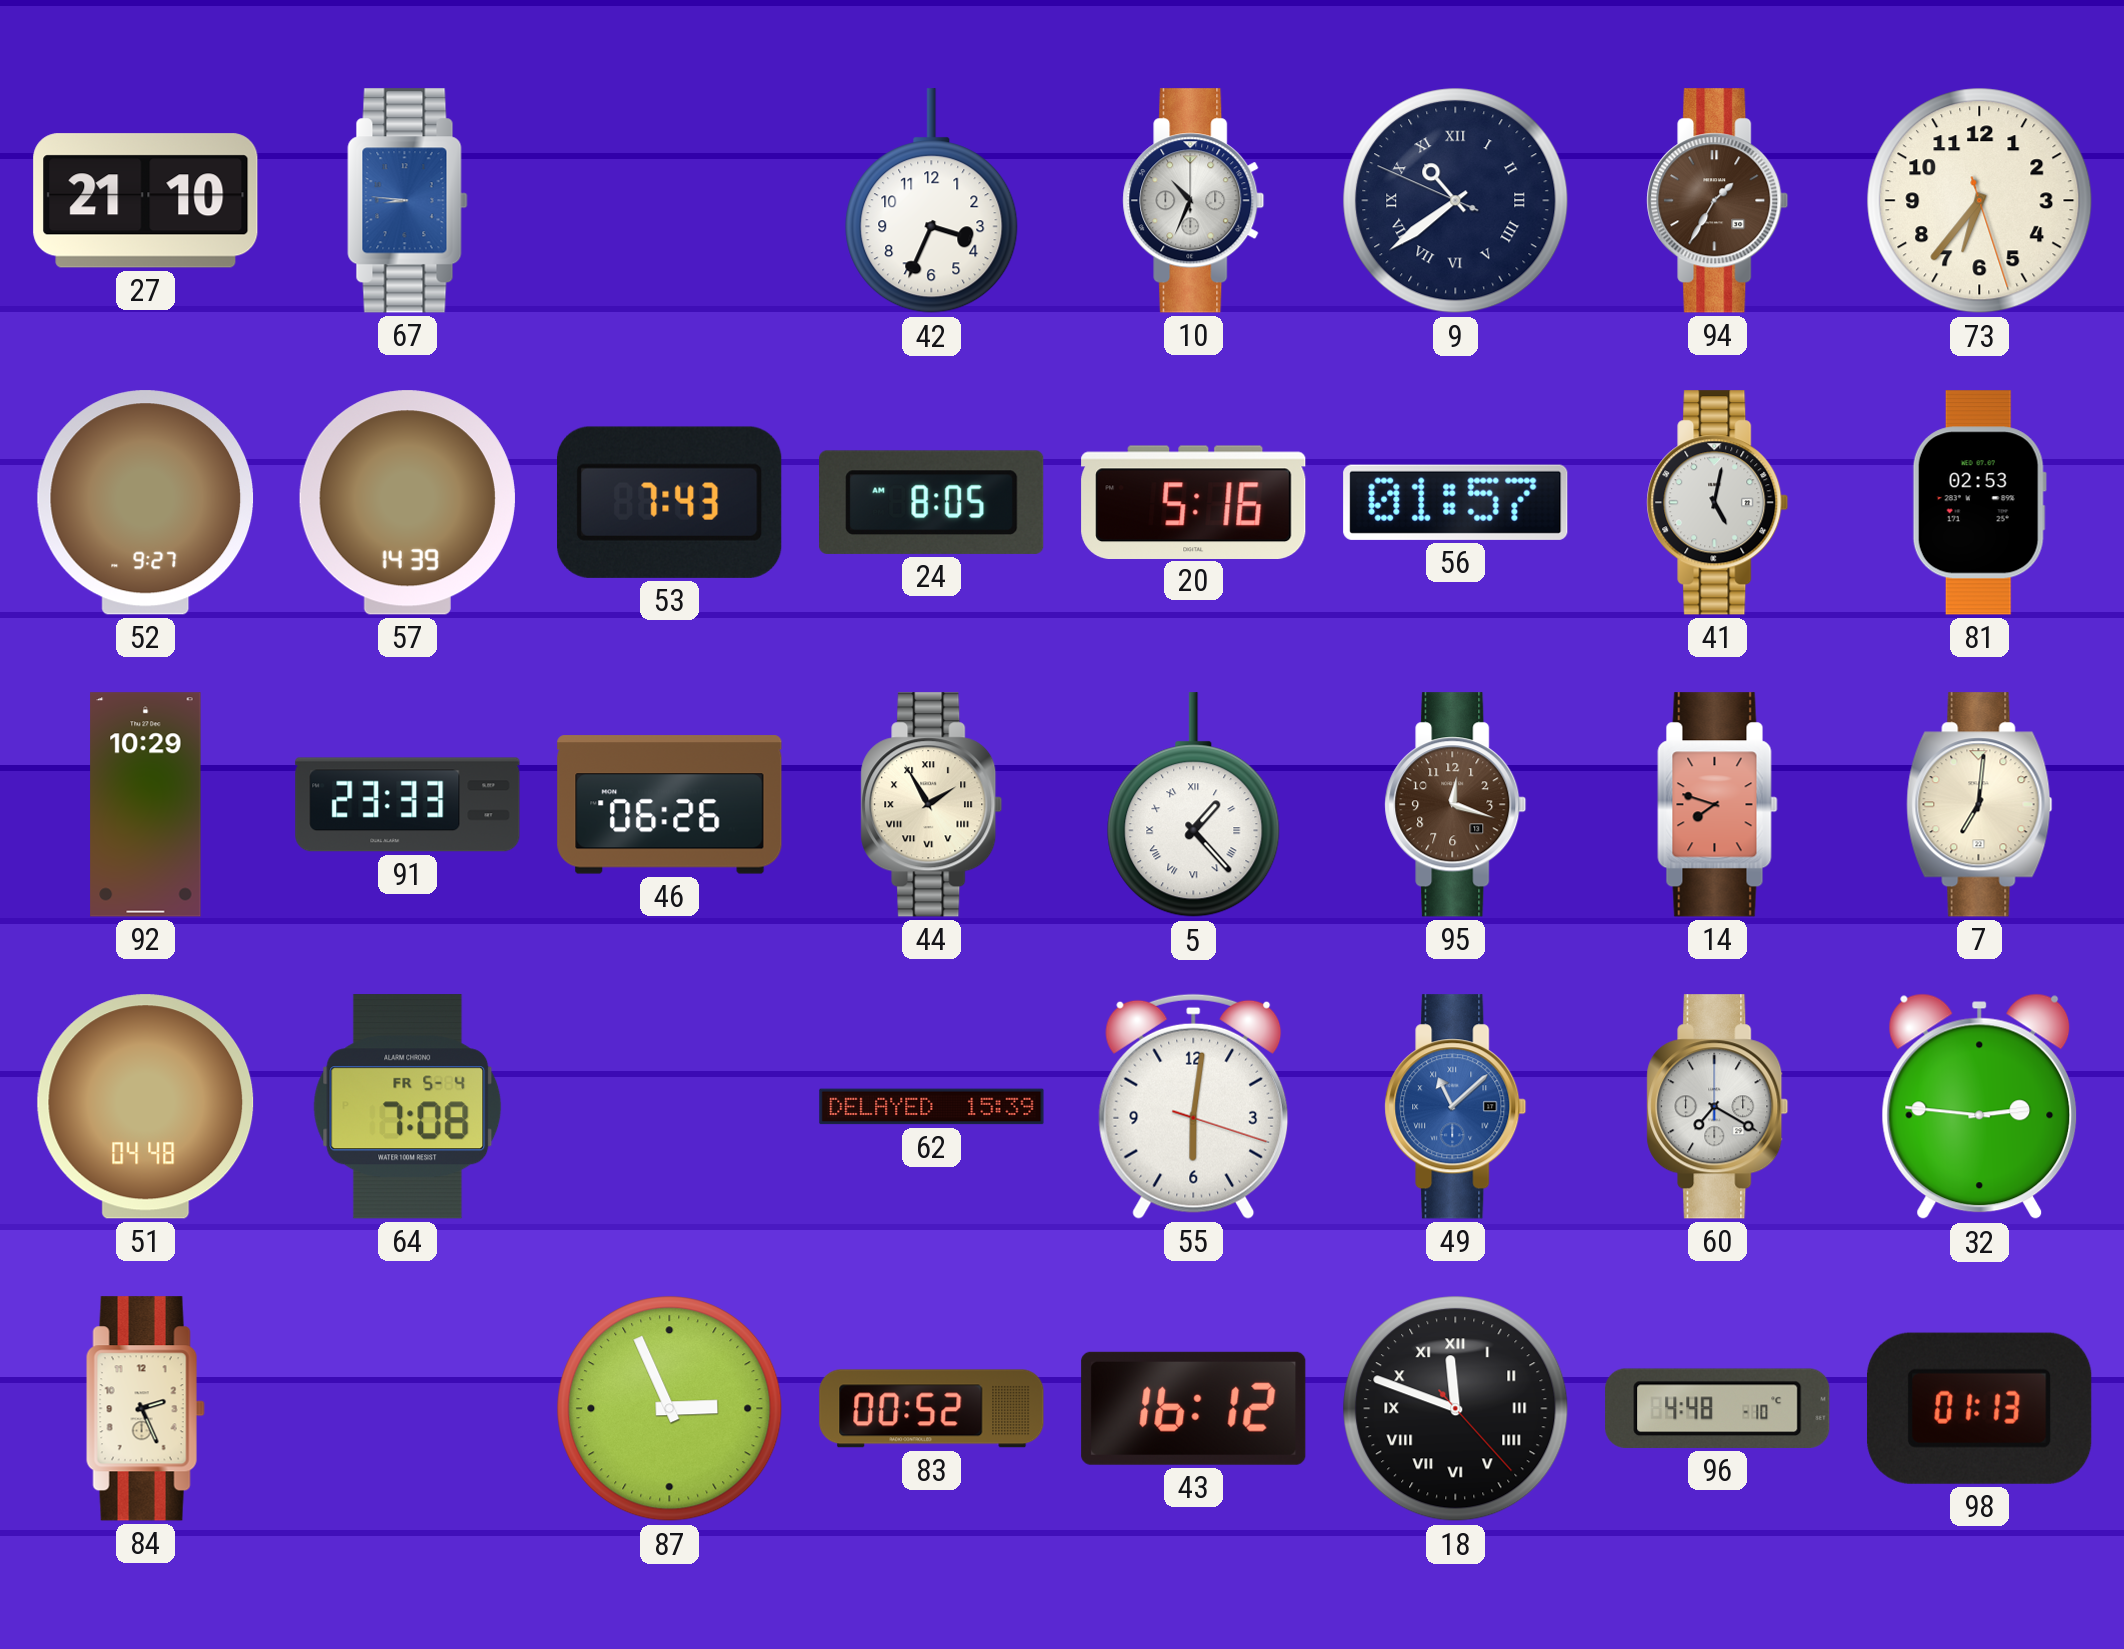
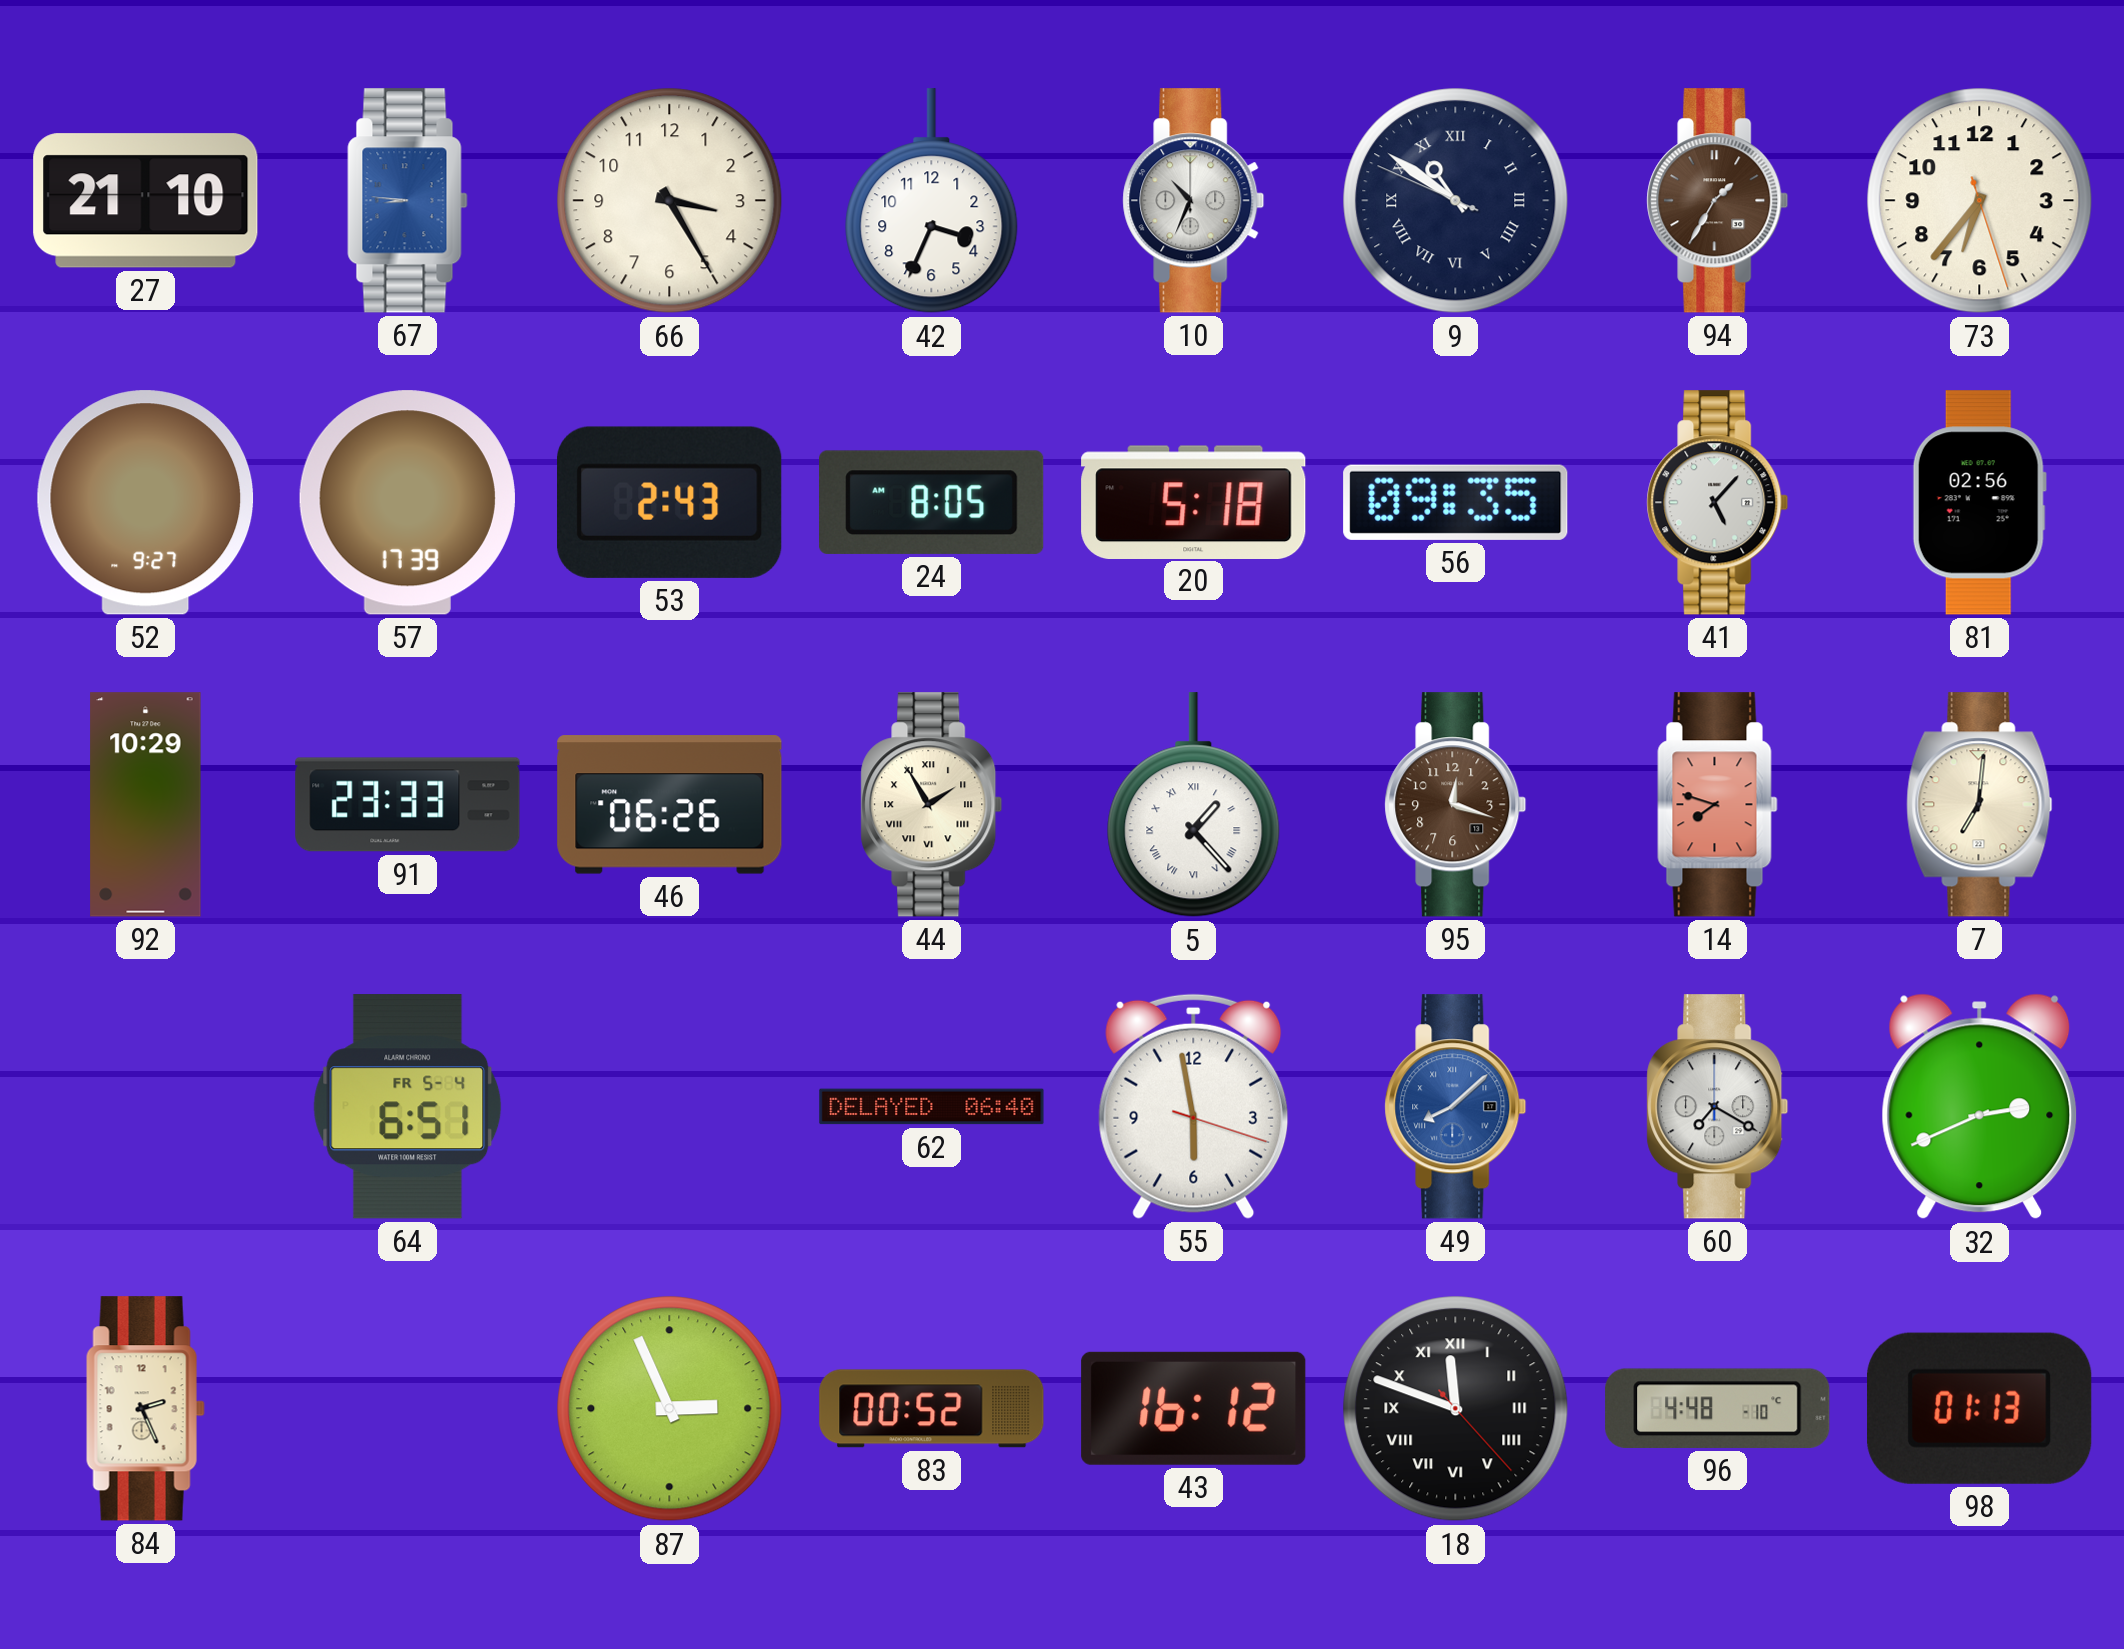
66: none -> 3:25
9: 10:38 -> 10:50
57: 14:39 -> 17:39
53: 7:43 -> 2:43
20: 5:16 -> 5:18
56: 01:57 -> 09:35
41: 5:02 -> 5:07
81: 02:53 -> 02:56
51: 04:48 -> none
64: 7:08 -> 6:51
62: 15:39 -> 06:40
55: 6:01 -> 5:58
49: 11:08 -> 8:08
32: 2:46 -> 2:41
